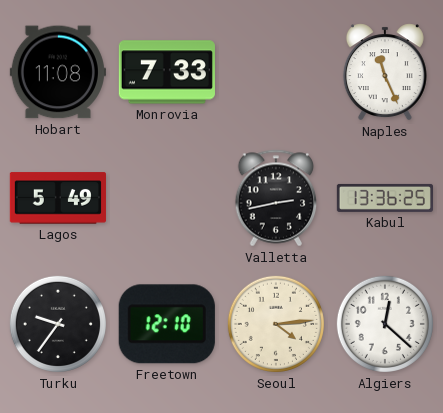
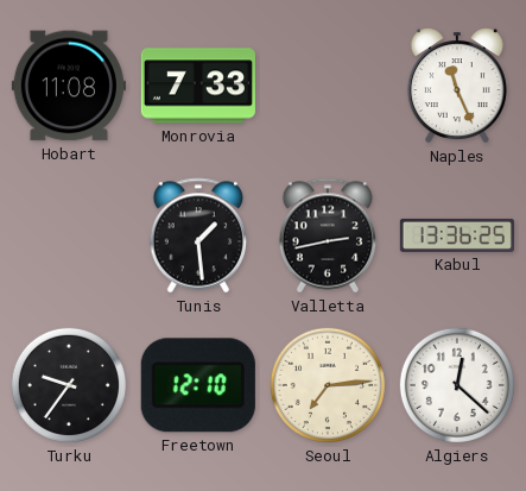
Lagos: 5:49 -> none
Tunis: none -> 1:29
Seoul: 4:14 -> 7:14
